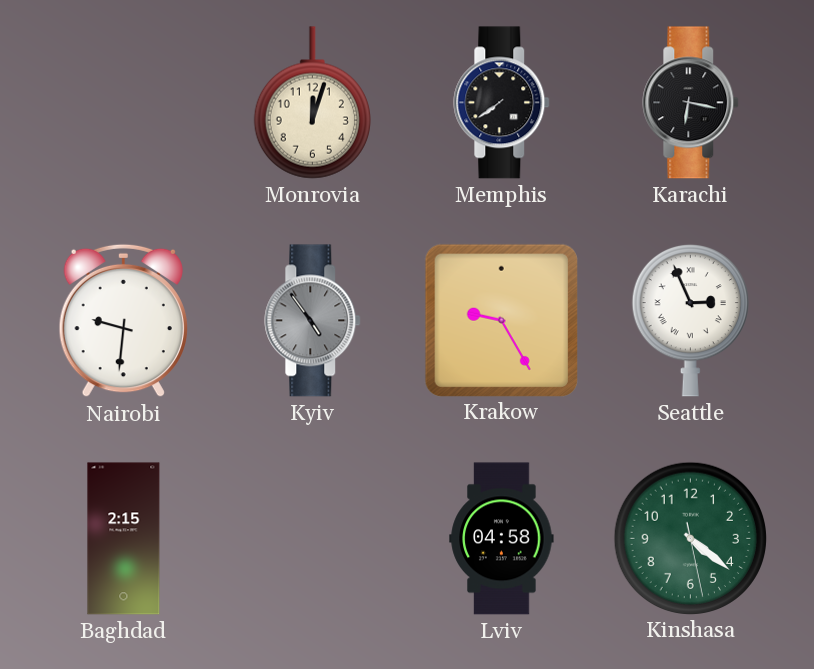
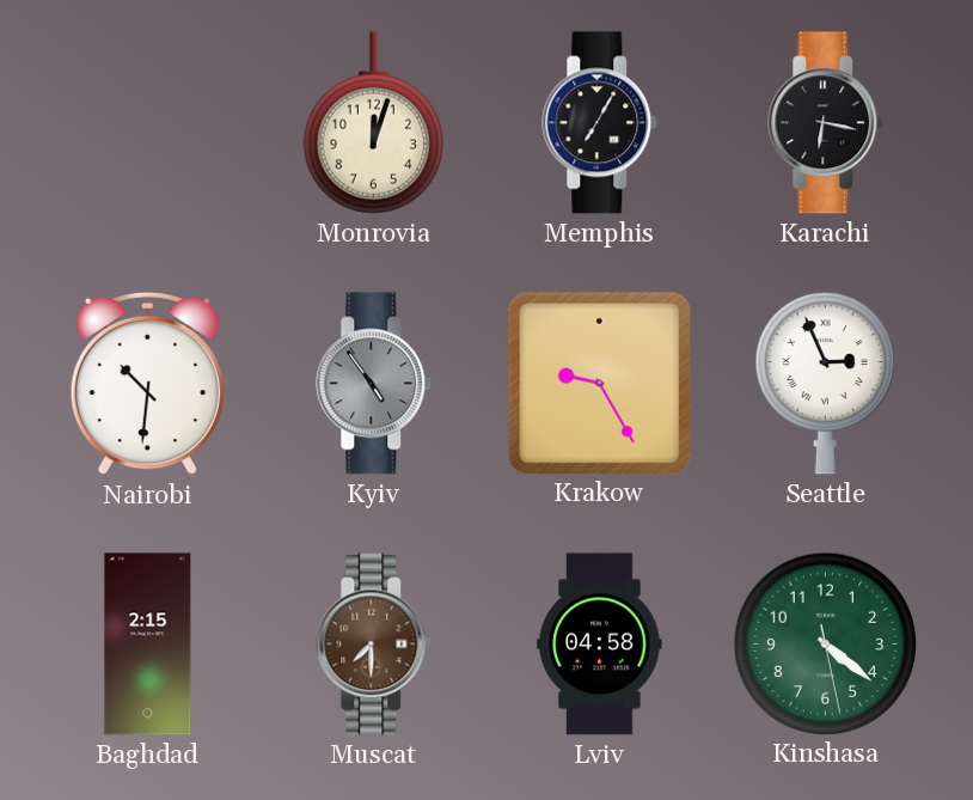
Memphis: 7:39 -> 7:05
Nairobi: 9:31 -> 10:31
Muscat: none -> 7:30
